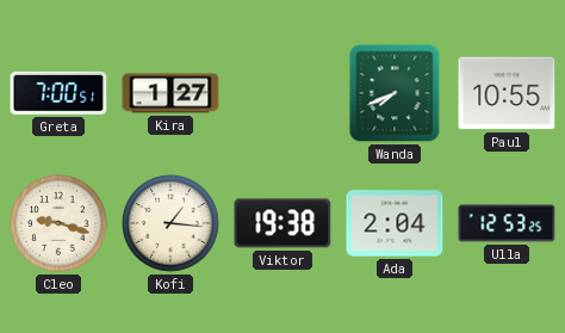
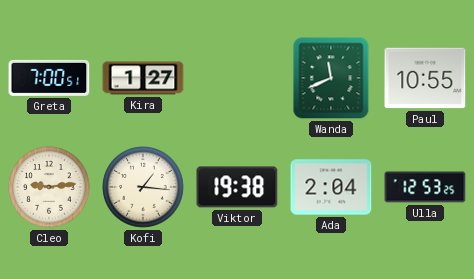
Wanda: 7:41 -> 11:41
Cleo: 9:18 -> 9:14
